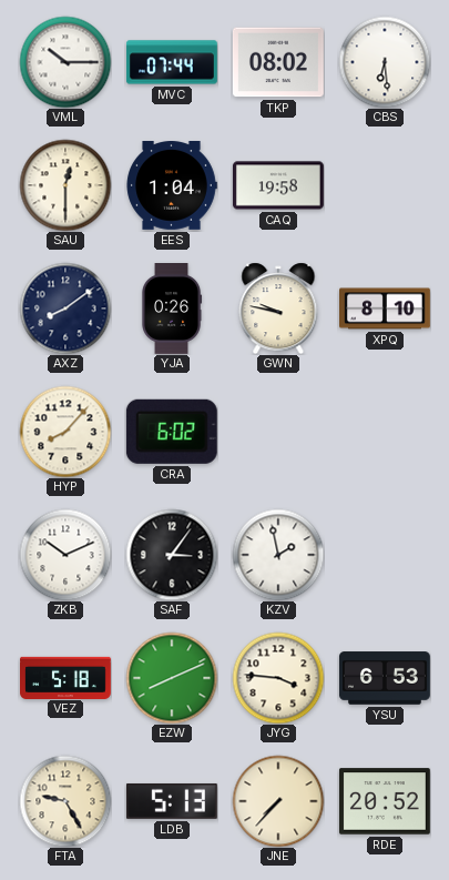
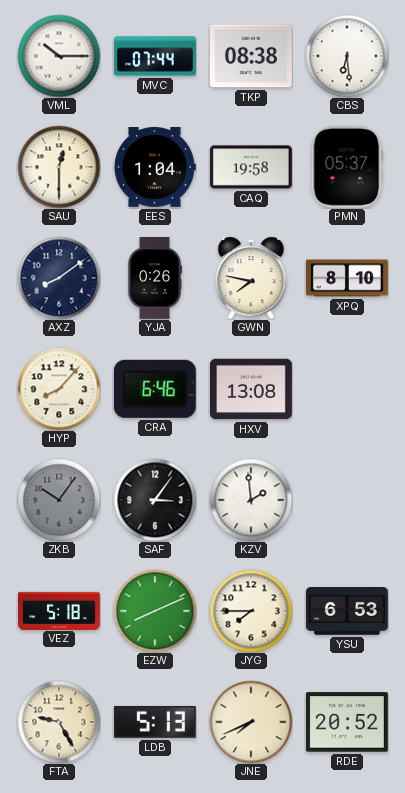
TKP: 08:02 -> 08:38
PMN: none -> 05:37
GWN: 9:47 -> 7:47
CRA: 6:02 -> 6:46
HXV: none -> 13:08
ZKB: 10:11 -> 10:06
ZKB dial: white -> grey
KZV: 1:58 -> 1:59
JYG: 3:46 -> 7:45
JNE: 7:37 -> 7:41
